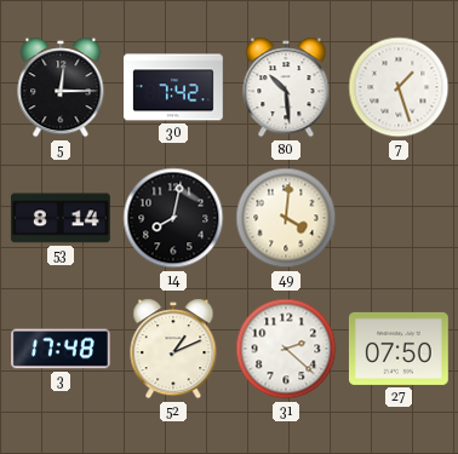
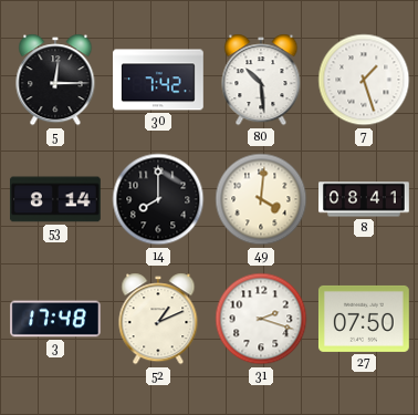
14: 8:02 -> 8:00
8: none -> 08:41
31: 2:22 -> 2:18
